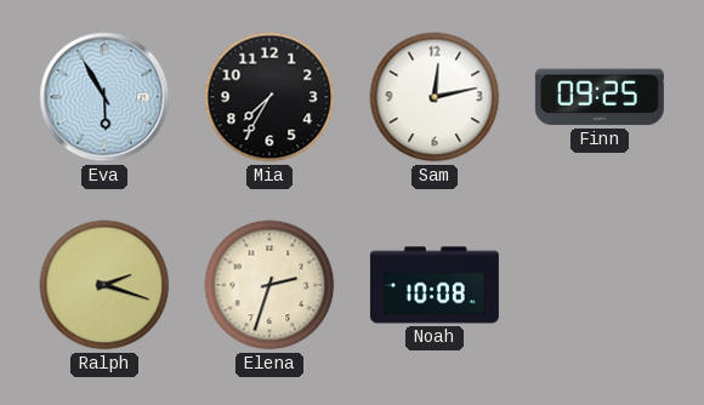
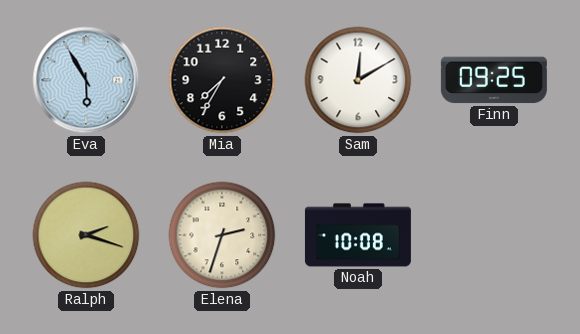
Sam: 12:13 -> 12:10
